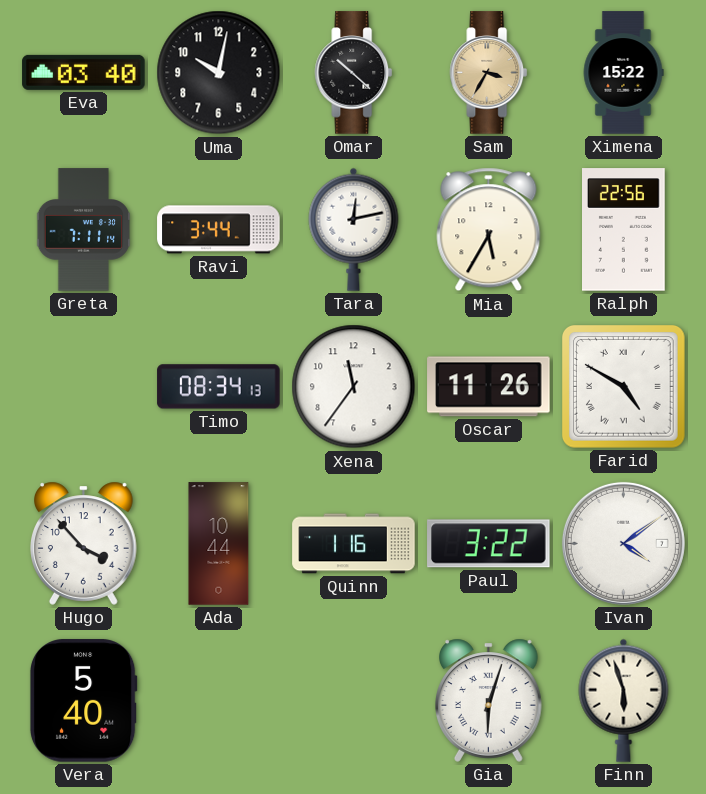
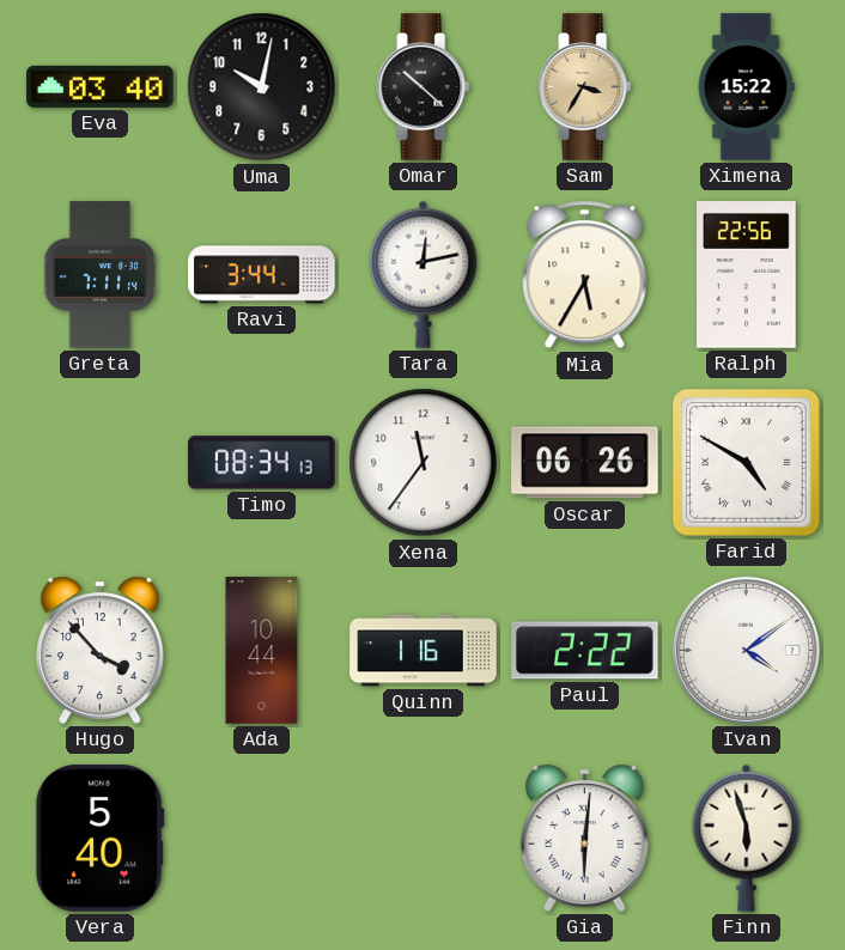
Oscar: 11:26 -> 06:26
Paul: 3:22 -> 2:22
Gia: 6:03 -> 6:01
